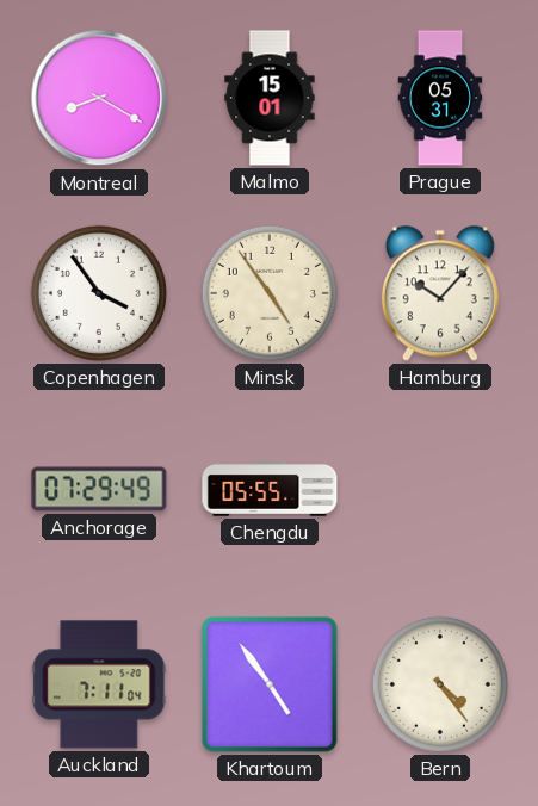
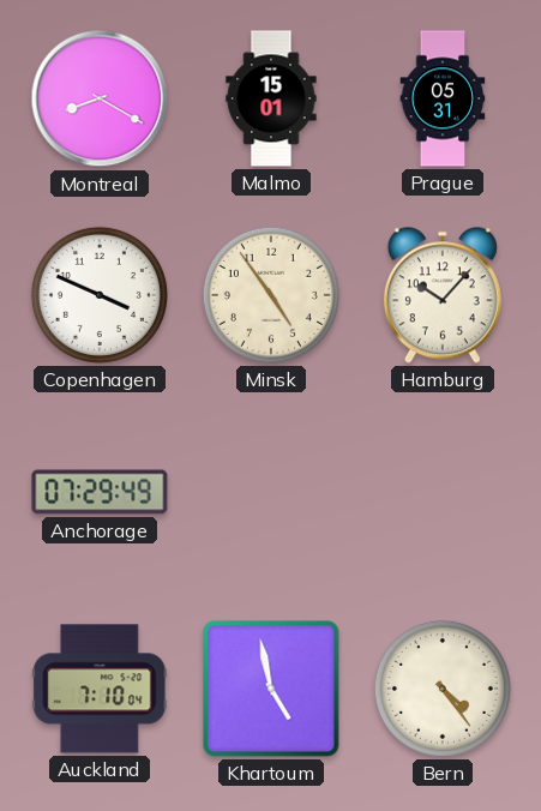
Copenhagen: 3:54 -> 3:49
Chengdu: 05:55 -> none
Auckland: 7:11 -> 7:10
Khartoum: 4:54 -> 4:58
